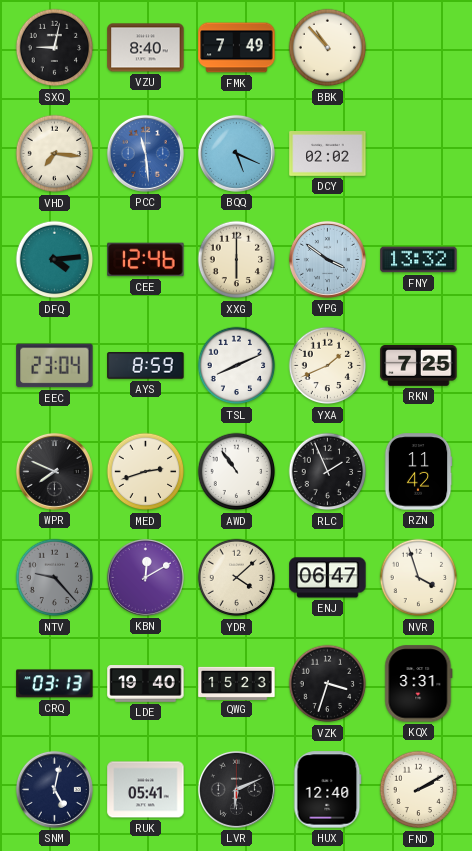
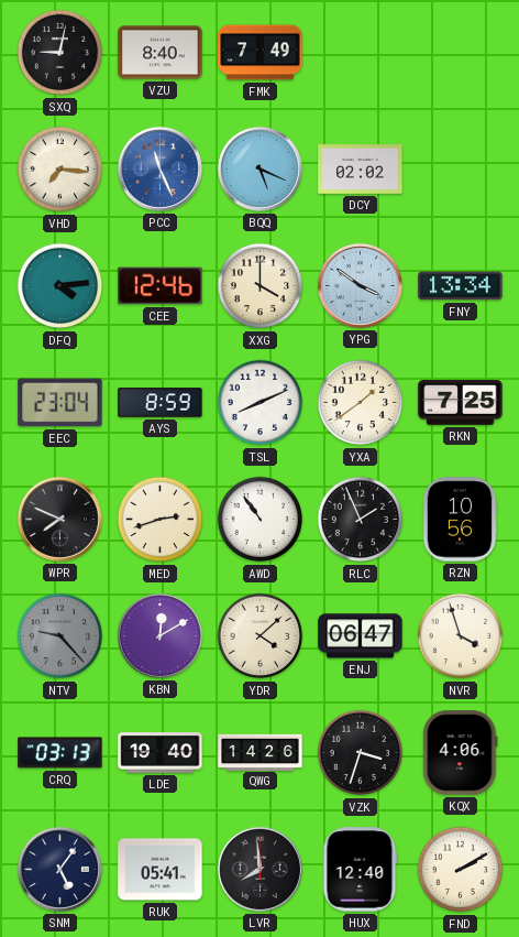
BBK: 10:53 -> none
PCC: 11:29 -> 11:26
XXG: 6:00 -> 4:00
FNY: 13:32 -> 13:34
YXA: 1:41 -> 1:39
RZN: 11:42 -> 10:56
QWG: 15:23 -> 14:26
KQX: 3:31 -> 4:06
SNM: 5:02 -> 5:06
LVR: 6:11 -> 7:59
